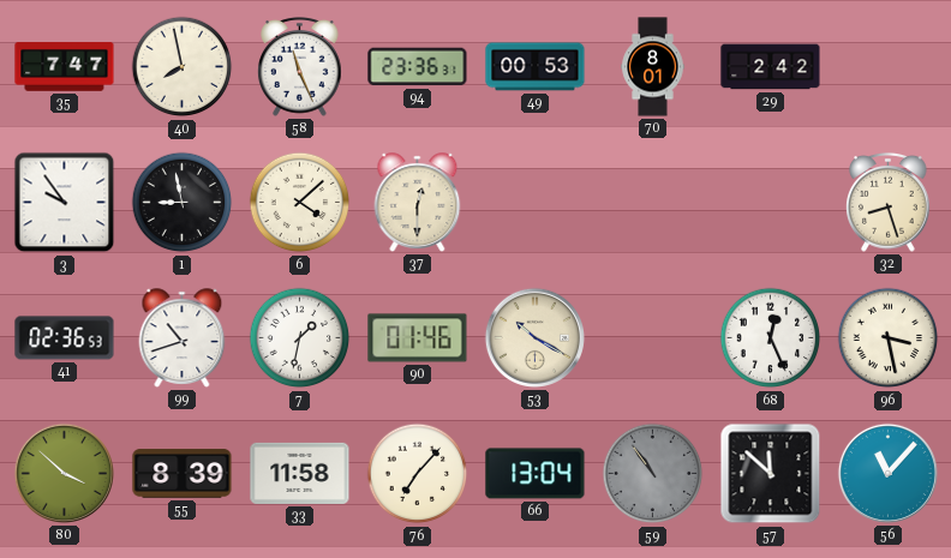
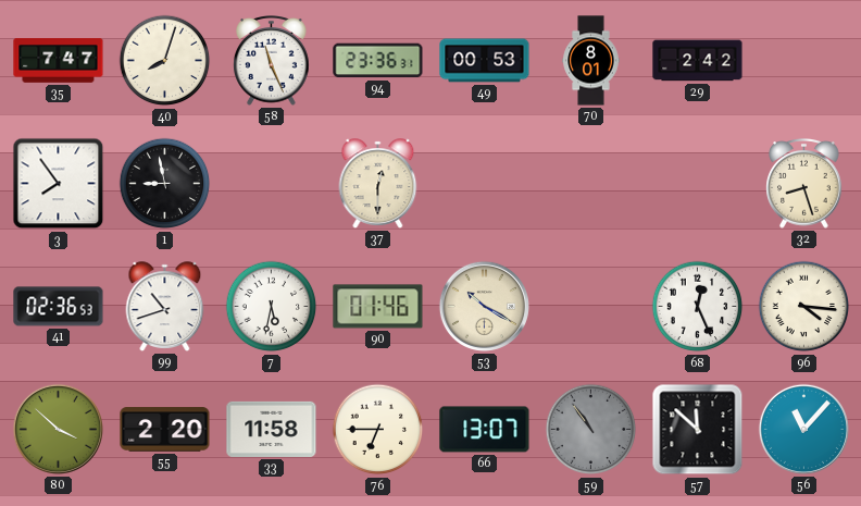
40: 7:58 -> 8:03
3: 9:54 -> 7:54
6: 4:08 -> none
7: 1:32 -> 5:32
96: 3:28 -> 4:16
55: 8:39 -> 2:20
76: 7:07 -> 6:45
66: 13:04 -> 13:07
